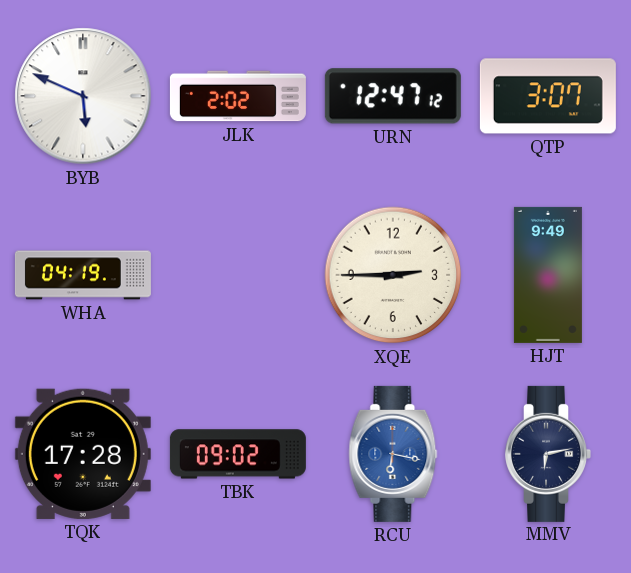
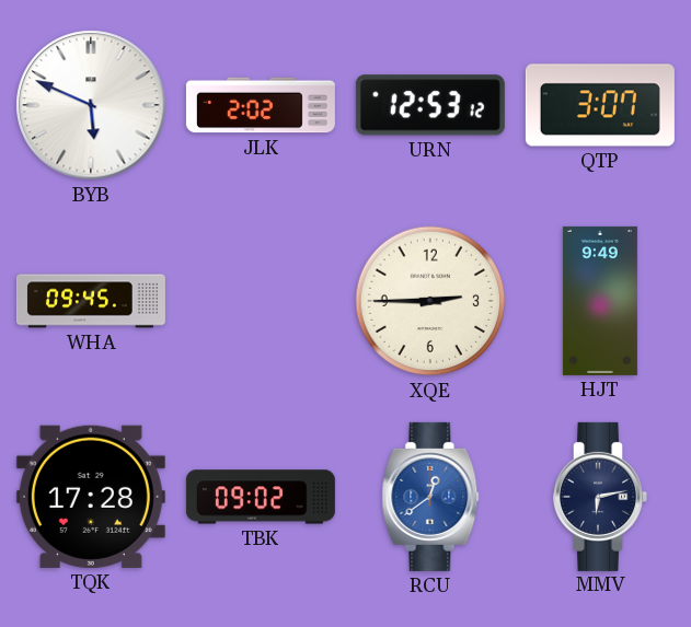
URN: 12:47 -> 12:53
WHA: 04:19 -> 09:45
RCU: 6:17 -> 12:39
